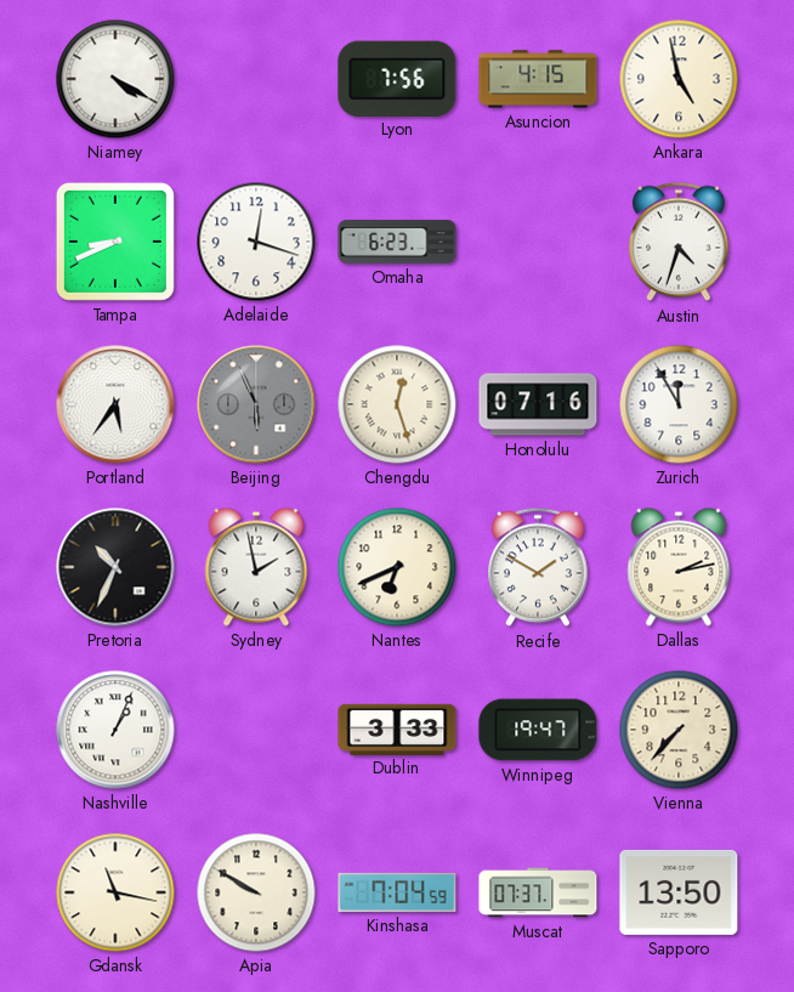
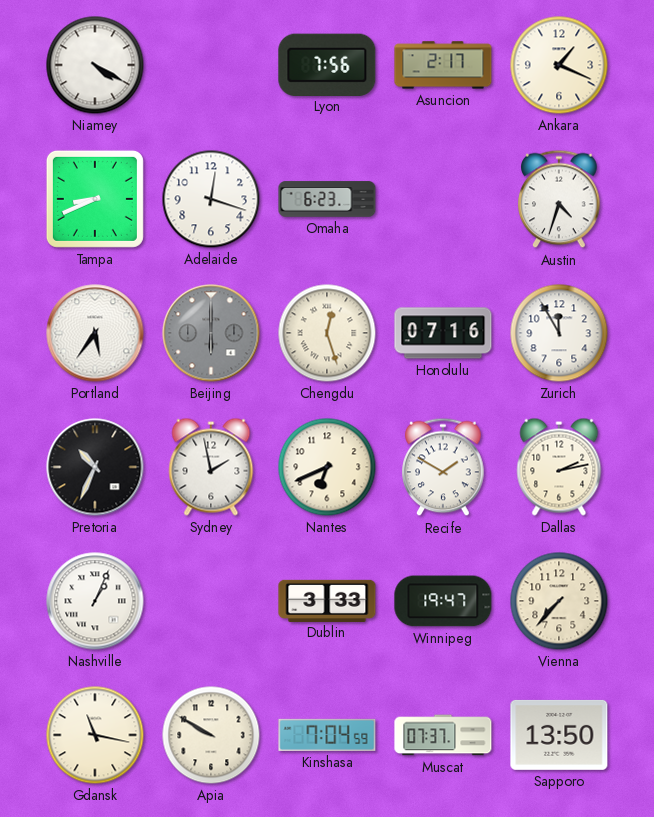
Asuncion: 4:15 -> 2:17
Ankara: 4:58 -> 1:19
Beijing: 5:56 -> 6:00
